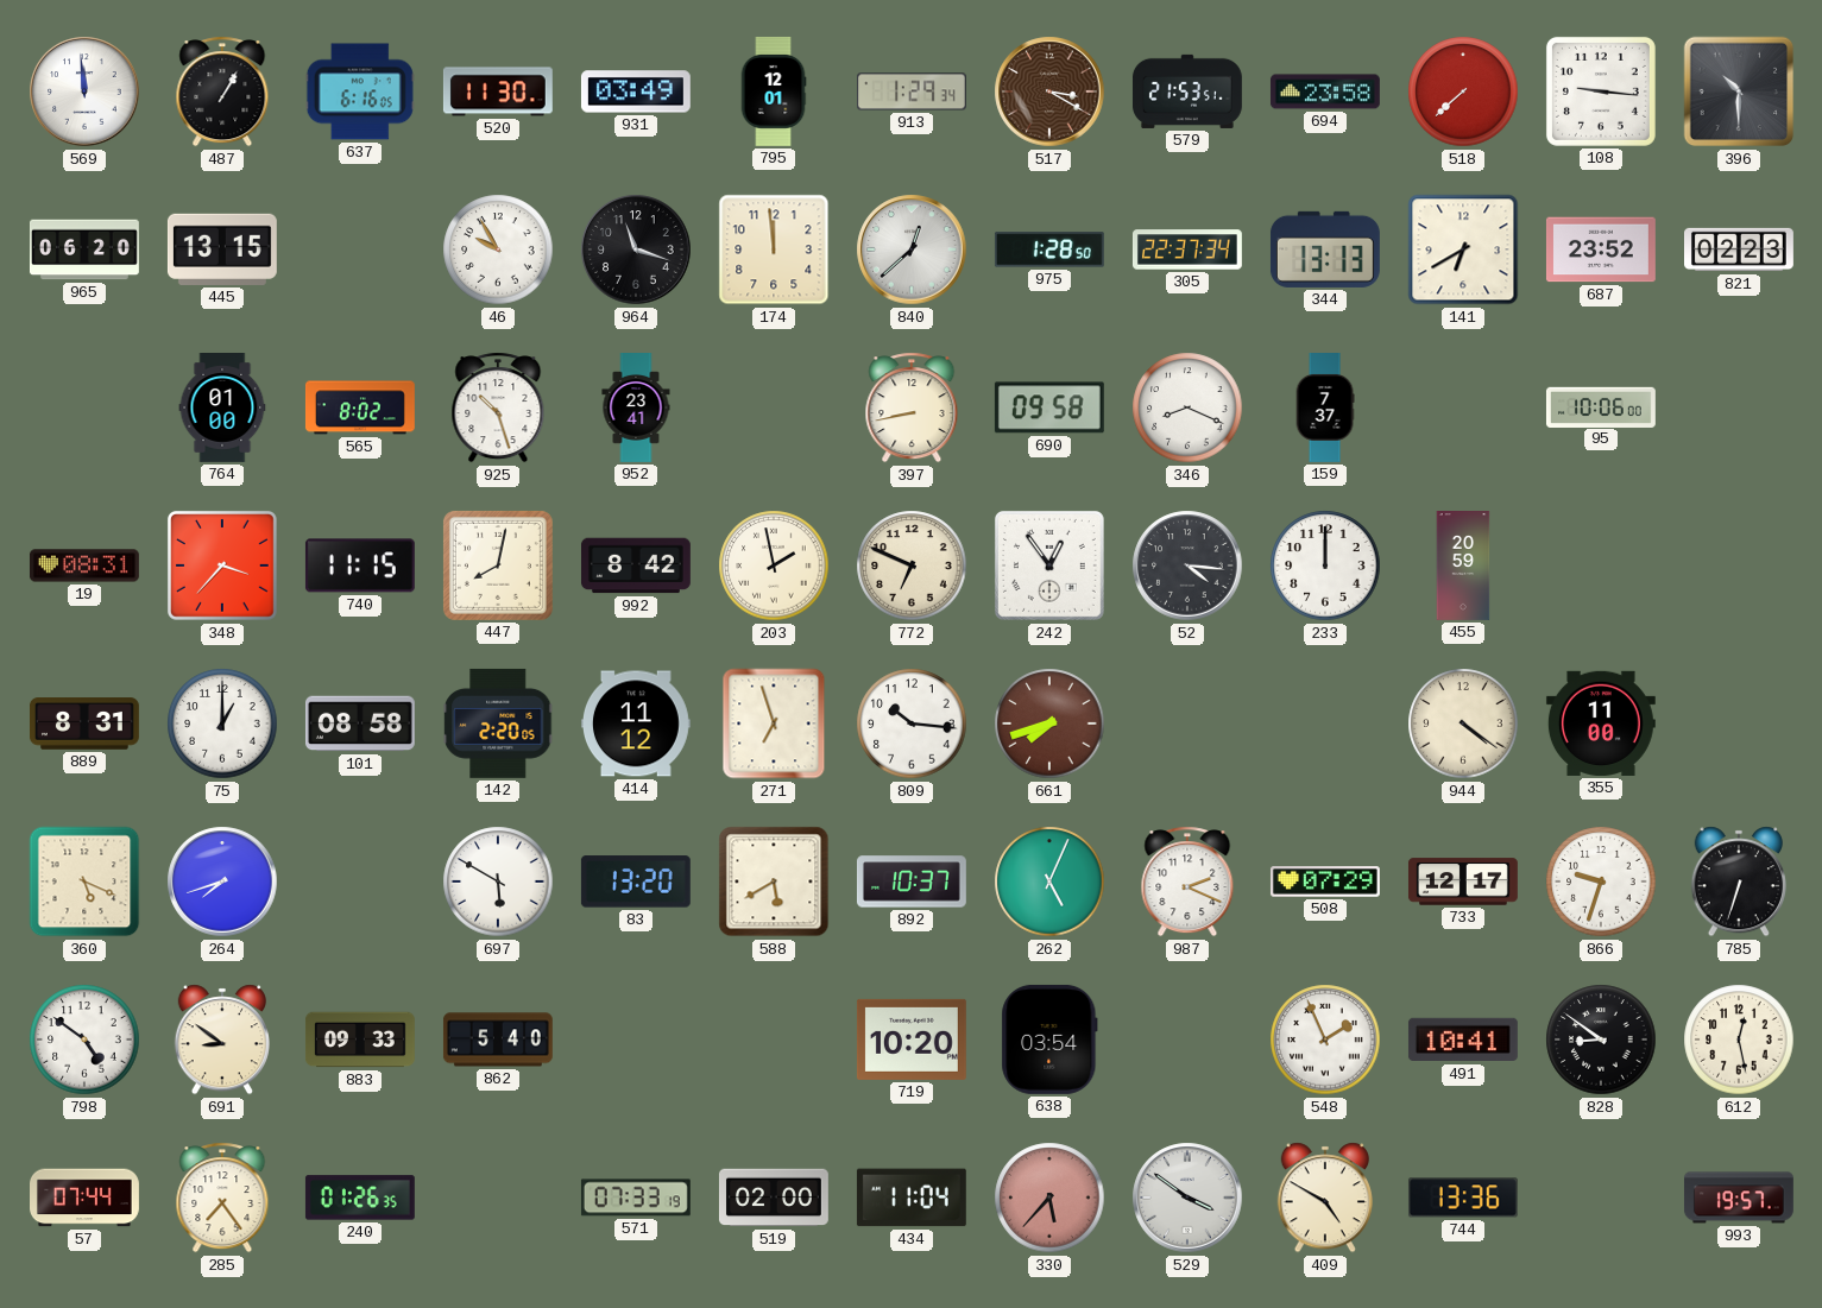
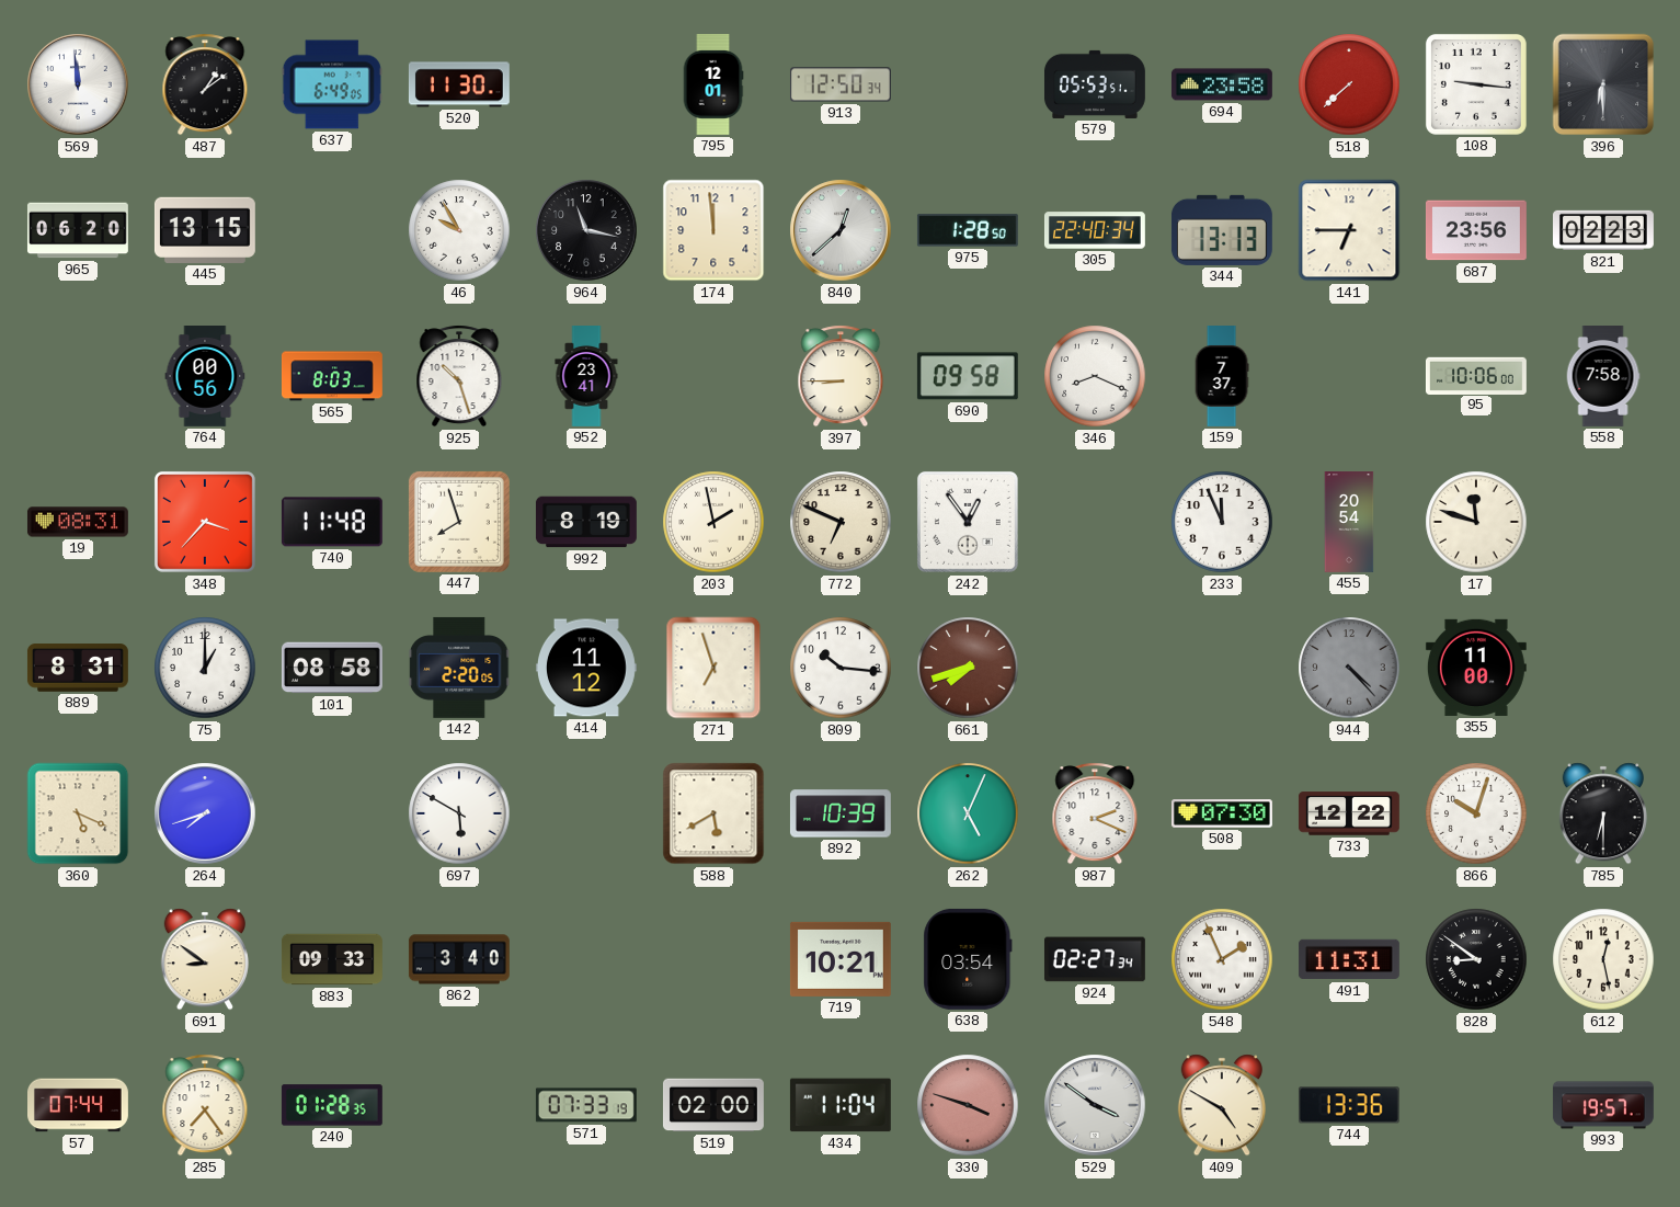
487: 1:05 -> 1:09
637: 6:16 -> 6:49
931: 03:49 -> none
913: 1:29 -> 12:50
517: 3:20 -> none
579: 21:53 -> 05:53
396: 10:30 -> 6:30
964: 11:18 -> 11:17
305: 22:37 -> 22:40
141: 6:40 -> 6:45
687: 23:52 -> 23:56
764: 01:00 -> 00:56
565: 8:02 -> 8:03
397: 8:43 -> 8:45
558: none -> 7:58
740: 11:15 -> 11:48
447: 8:02 -> 7:57
992: 8:42 -> 8:19
52: 4:16 -> none
233: 12:00 -> 11:56
455: 20:59 -> 20:54
17: none -> 11:48
944: 4:21 -> 4:23
944 dial: cream -> grey
83: 13:20 -> none
892: 10:37 -> 10:39
508: 07:29 -> 07:30
733: 12:17 -> 12:22
866: 9:33 -> 10:03
785: 6:33 -> 6:30
798: 4:51 -> none
862: 5:40 -> 3:40
719: 10:20 -> 10:21
924: none -> 02:27
491: 10:41 -> 11:31
240: 01:26 -> 01:28
330: 5:37 -> 3:48
